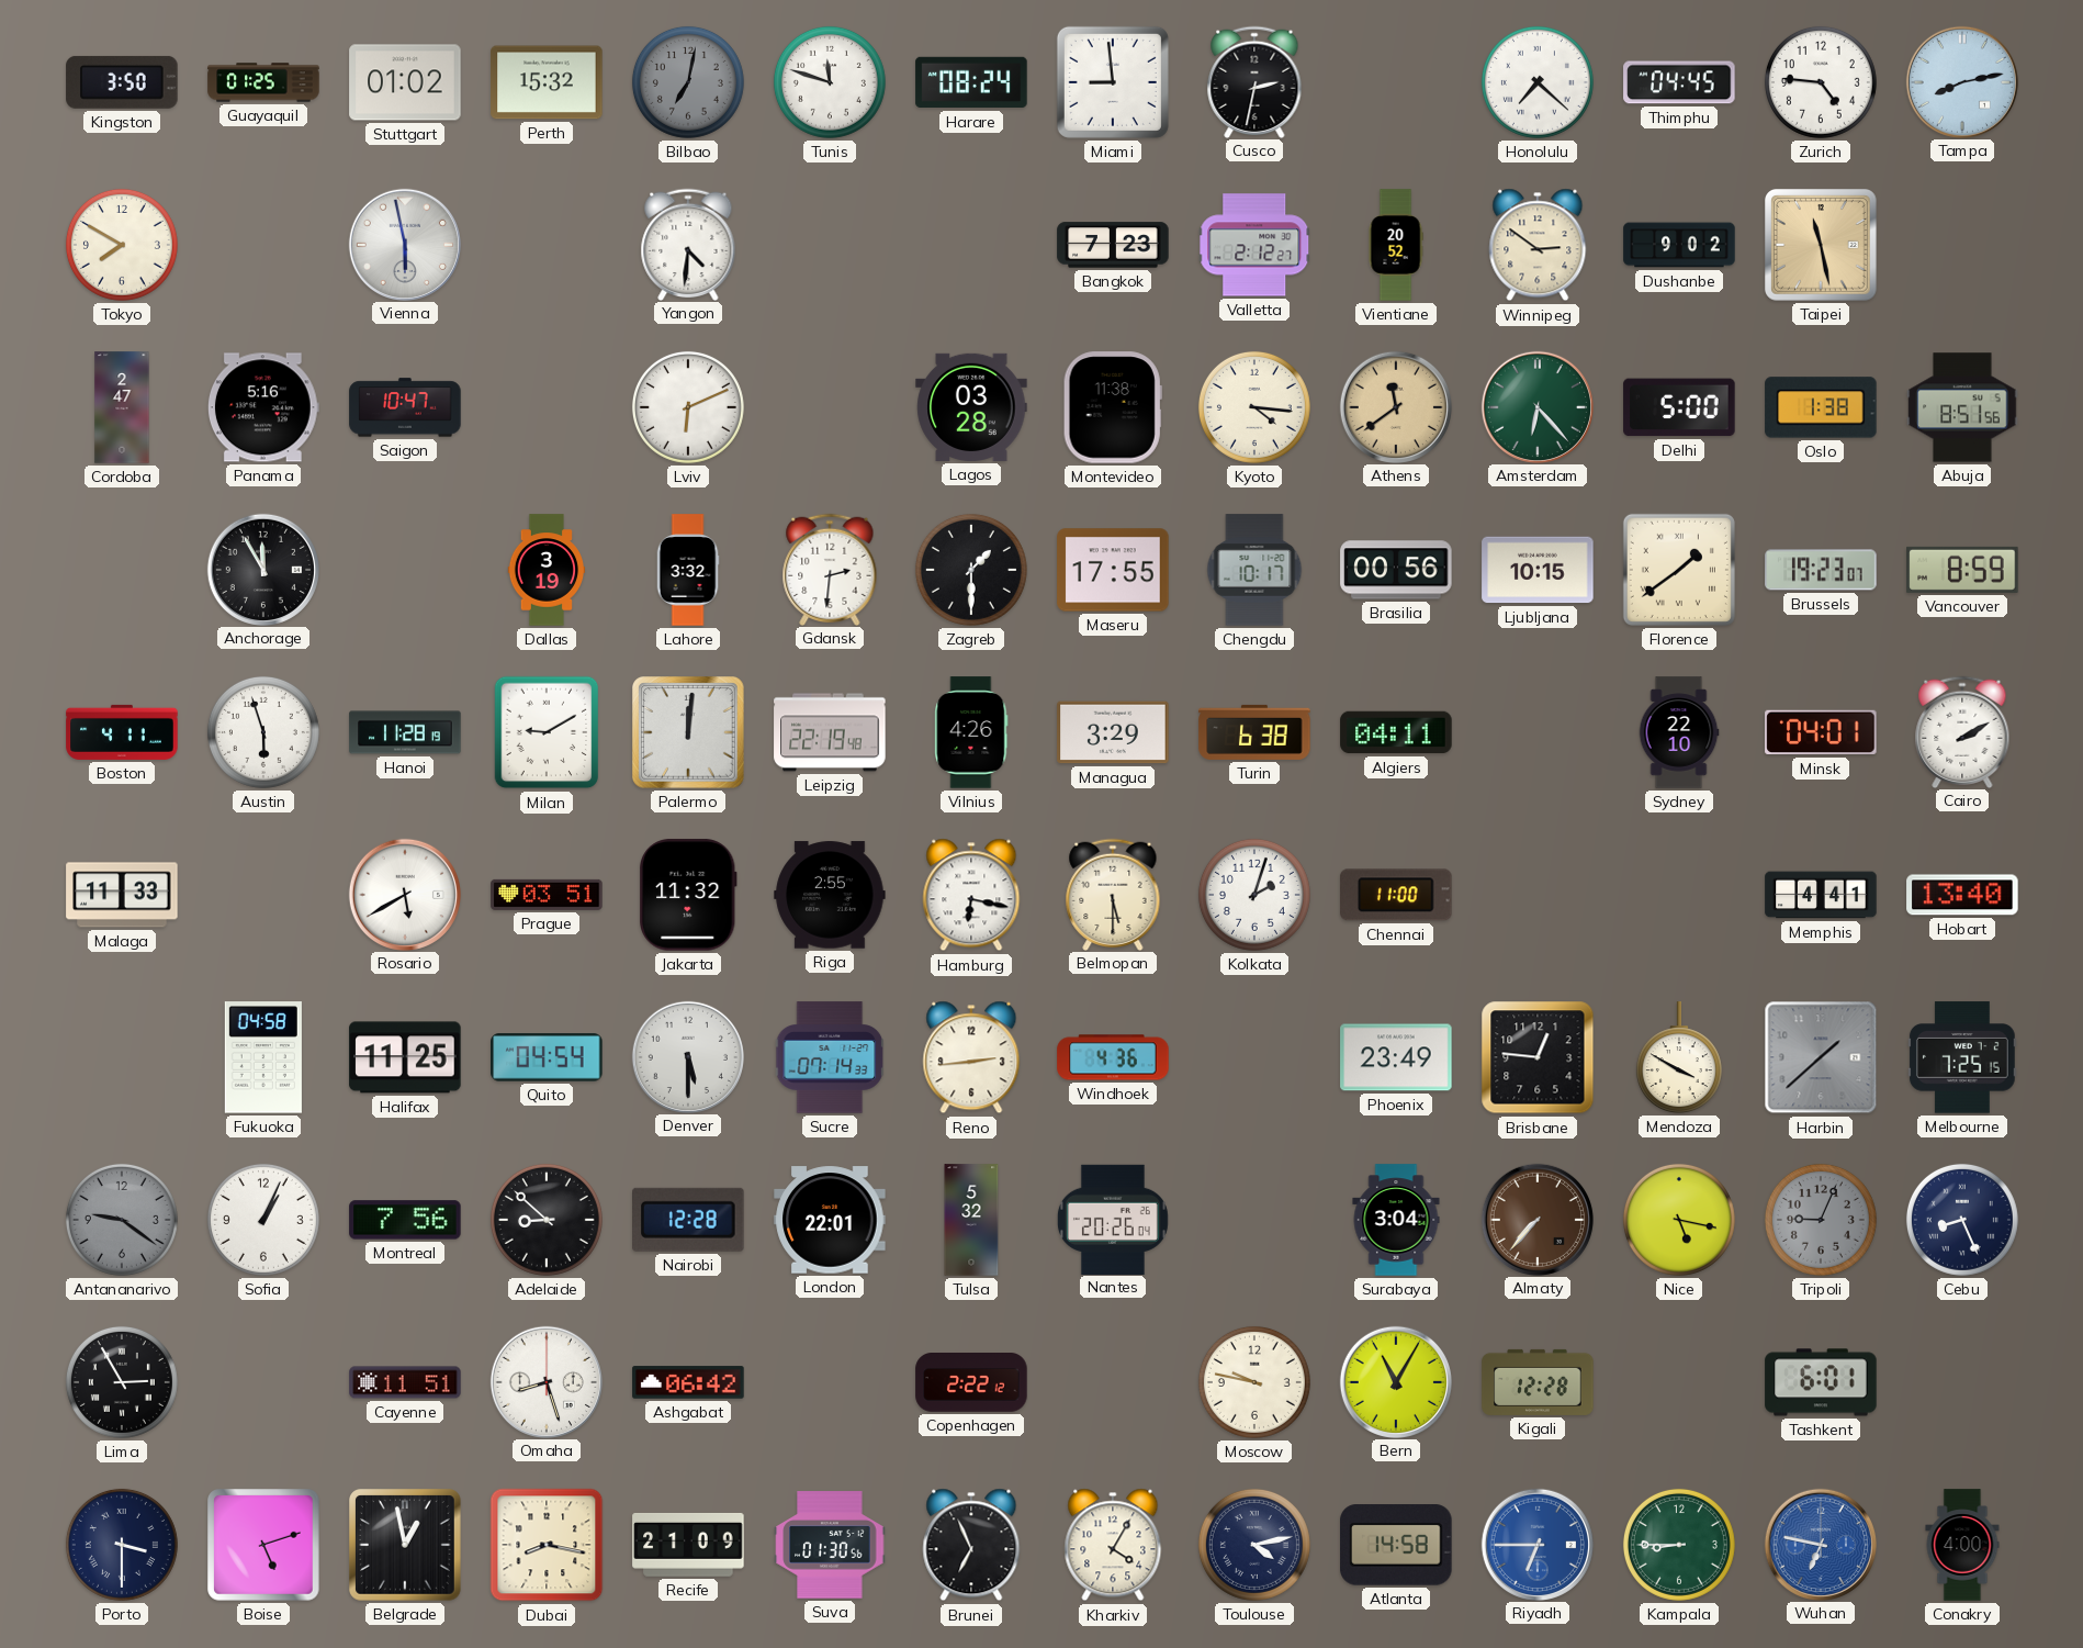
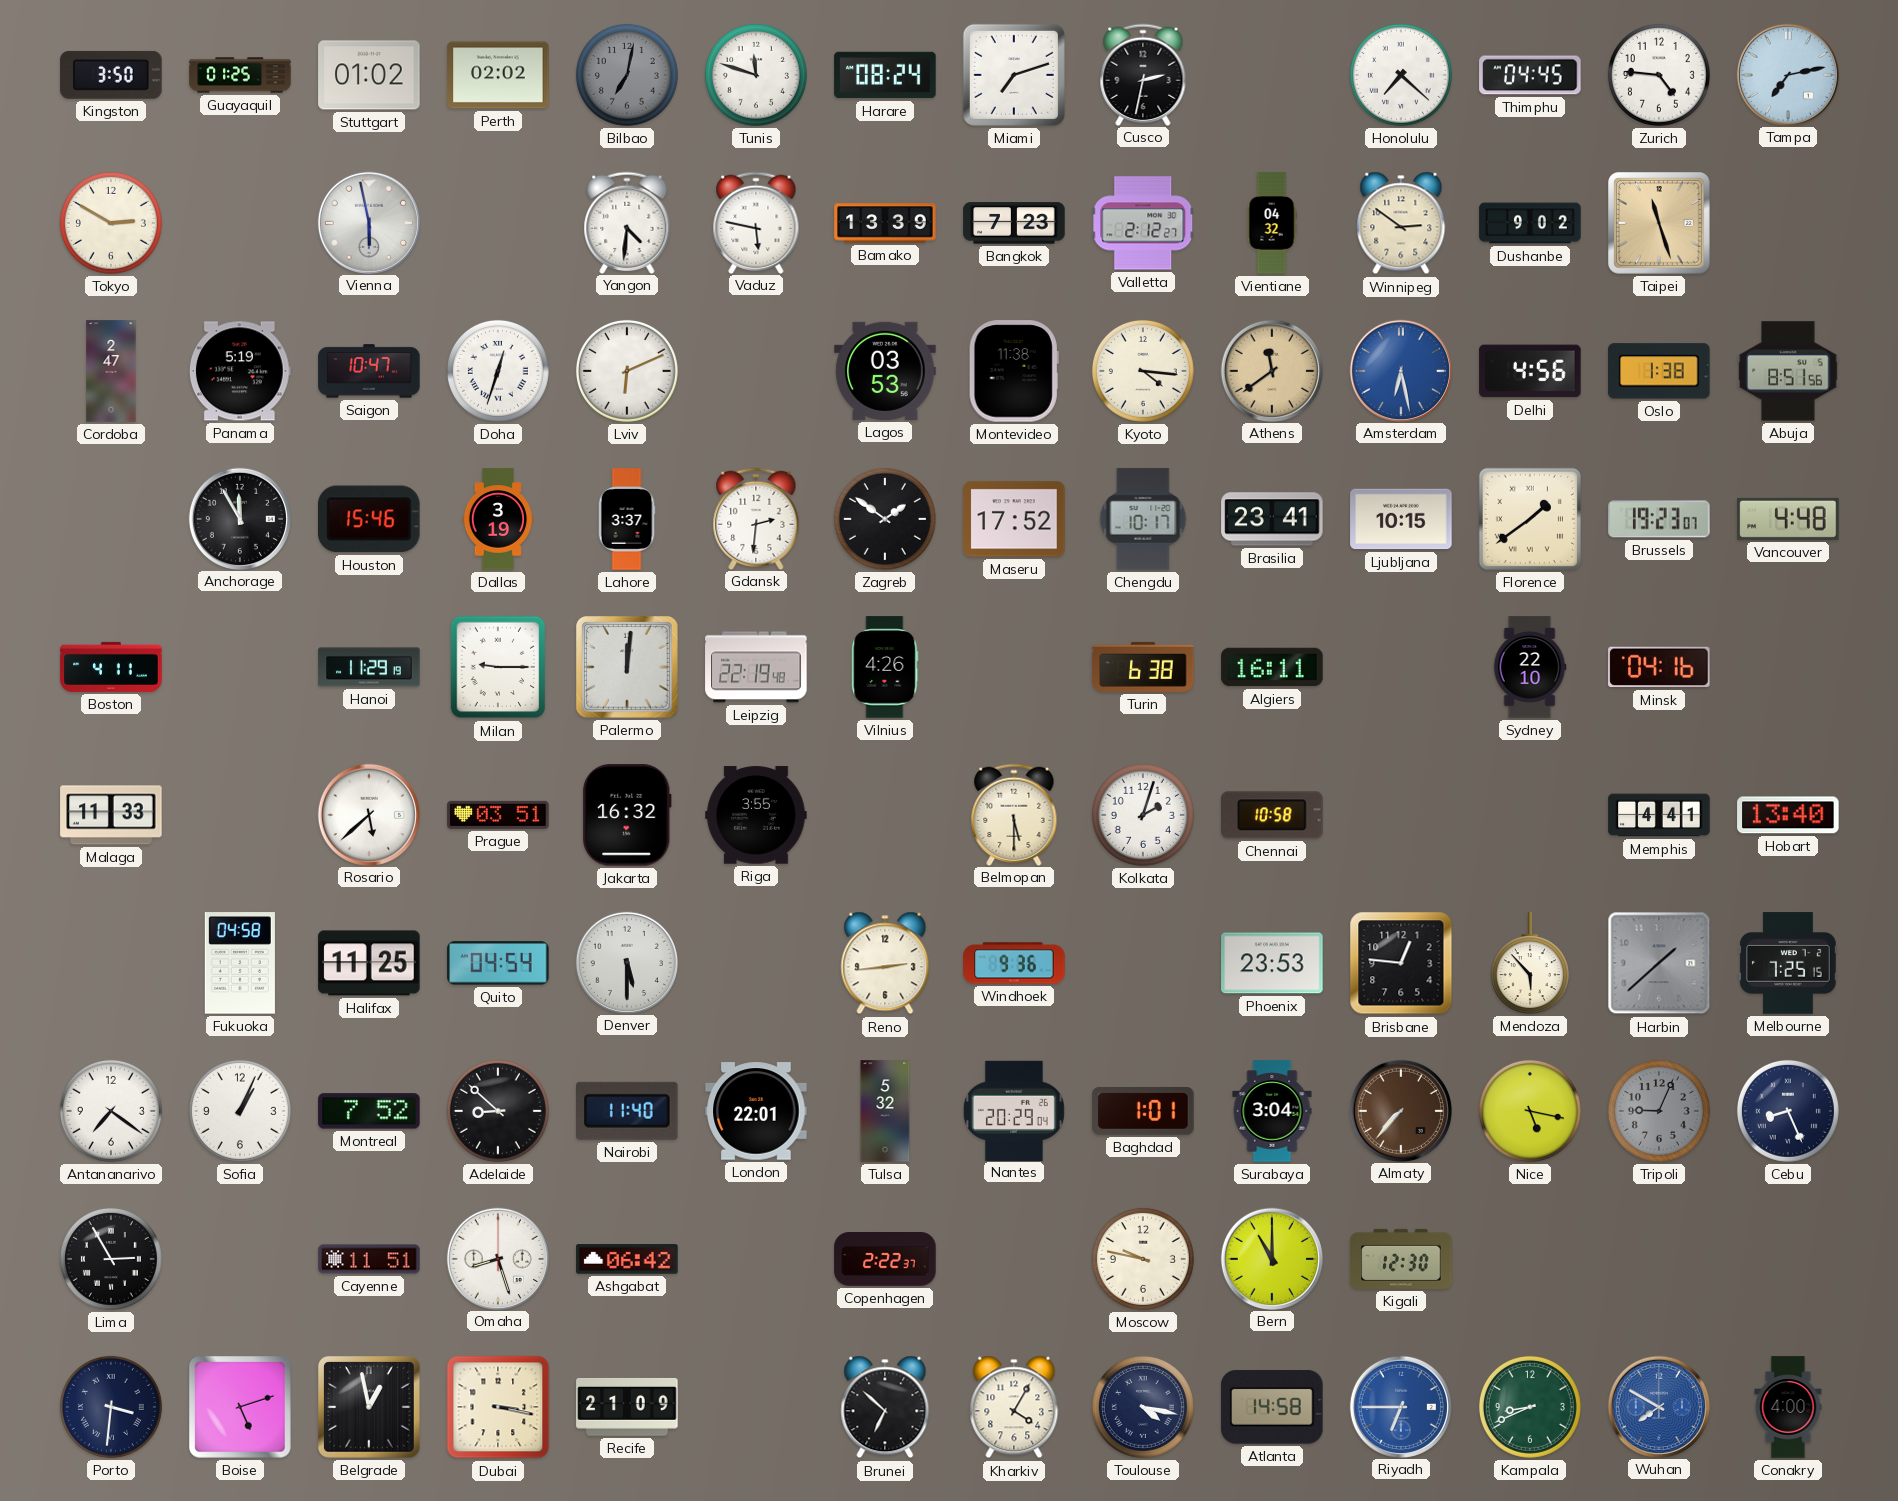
Perth: 15:32 -> 02:02
Miami: 8:59 -> 7:12
Tampa: 8:13 -> 7:13
Tokyo: 7:50 -> 2:50
Vaduz: none -> 5:47
Bamako: none -> 13:39
Vientiane: 20:52 -> 04:32
Taipei: 11:28 -> 11:27
Panama: 5:16 -> 5:19
Doha: none -> 12:33
Lagos: 03:28 -> 03:53
Amsterdam: 6:23 -> 6:28
Amsterdam dial: green -> blue
Delhi: 5:00 -> 4:56
Houston: none -> 15:46
Lahore: 3:32 -> 3:37
Zagreb: 1:30 -> 1:51
Maseru: 17:55 -> 17:52
Brasilia: 00:56 -> 23:41
Vancouver: 8:59 -> 4:48
Austin: 5:57 -> none
Hanoi: 11:28 -> 11:29
Milan: 9:10 -> 9:15
Managua: 3:29 -> none
Algiers: 04:11 -> 16:11
Minsk: 04:01 -> 04:16
Cairo: 2:10 -> none
Rosario: 5:40 -> 5:38
Jakarta: 11:32 -> 16:32
Riga: 2:55 -> 3:55
Hamburg: 6:17 -> none
Chennai: 11:00 -> 10:58
Sucre: 07:14 -> none
Windhoek: 4:36 -> 9:36
Phoenix: 23:49 -> 23:53
Mendoza: 3:50 -> 5:53
Antananarivo: 9:21 -> 7:21
Antananarivo dial: grey -> white
Montreal: 7:56 -> 7:52
Nairobi: 12:28 -> 11:40
Nantes: 20:26 -> 20:29
Baghdad: none -> 1:01
Copenhagen: 2:22:12 -> 2:22:37
Bern: 11:05 -> 11:00
Kigali: 12:28 -> 12:30
Tashkent: 6:01 -> none
Porto: 3:30 -> 3:31
Dubai: 8:17 -> 3:17
Suva: 01:30 -> none
Brunei: 6:56 -> 6:52
Toulouse: 4:13 -> 4:17
Kampala: 8:45 -> 8:41
Wuhan: 6:47 -> 7:50
